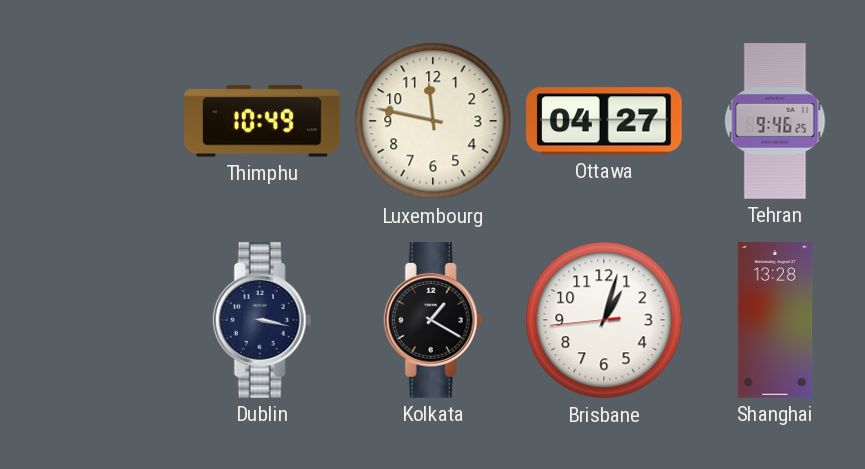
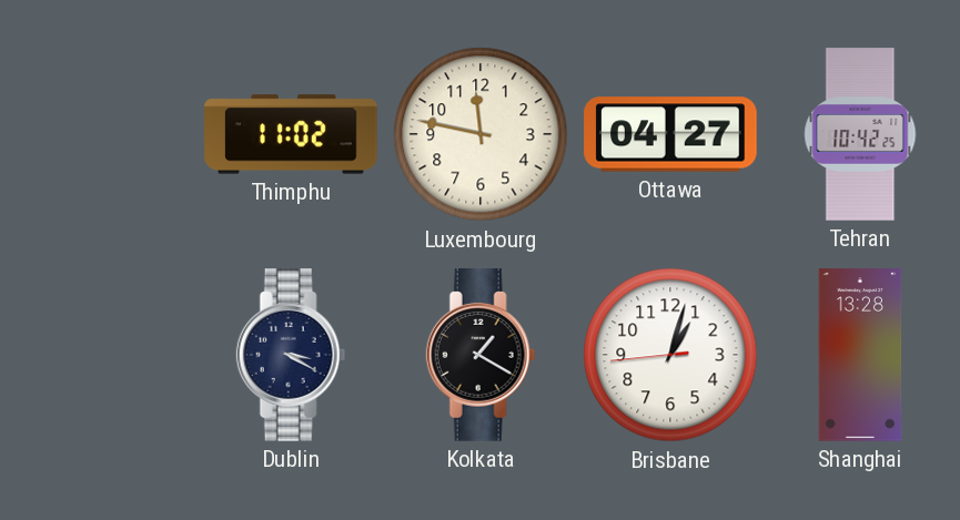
Thimphu: 10:49 -> 11:02
Tehran: 9:46 -> 10:42
Dublin: 3:17 -> 3:20
